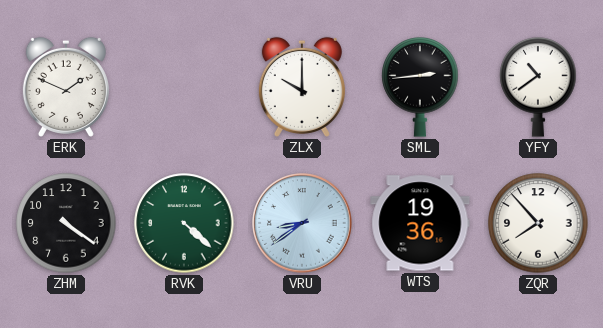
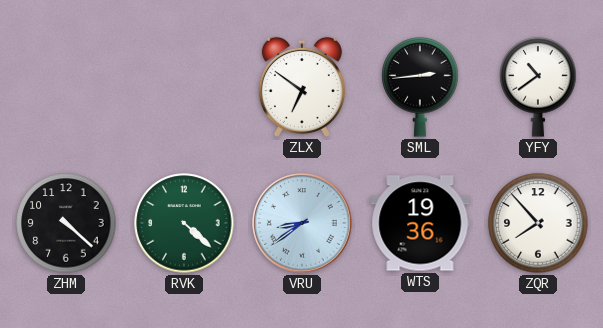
ERK: 1:49 -> none
ZLX: 10:00 -> 6:51
ZHM: 4:21 -> 4:22
